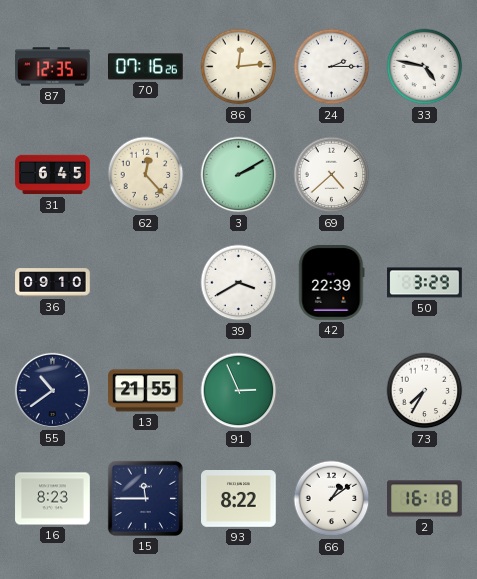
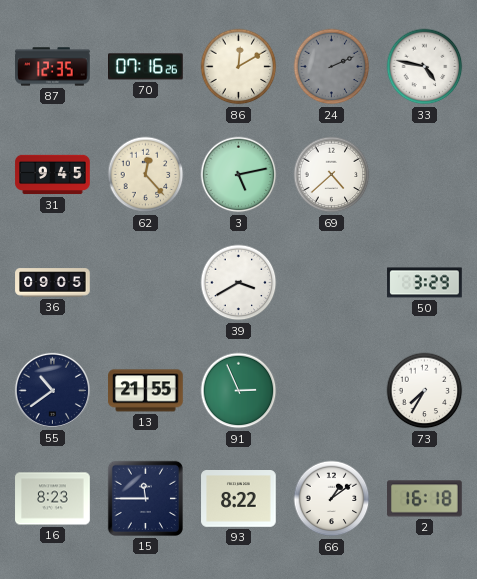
86: 12:14 -> 12:10
24: 2:15 -> 2:11
24 dial: white -> grey
31: 6:45 -> 9:45
3: 2:10 -> 5:13
36: 09:10 -> 09:05
42: 22:39 -> none
